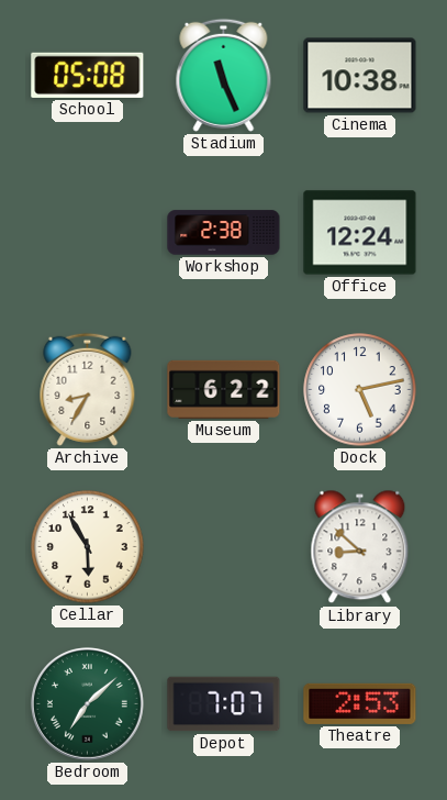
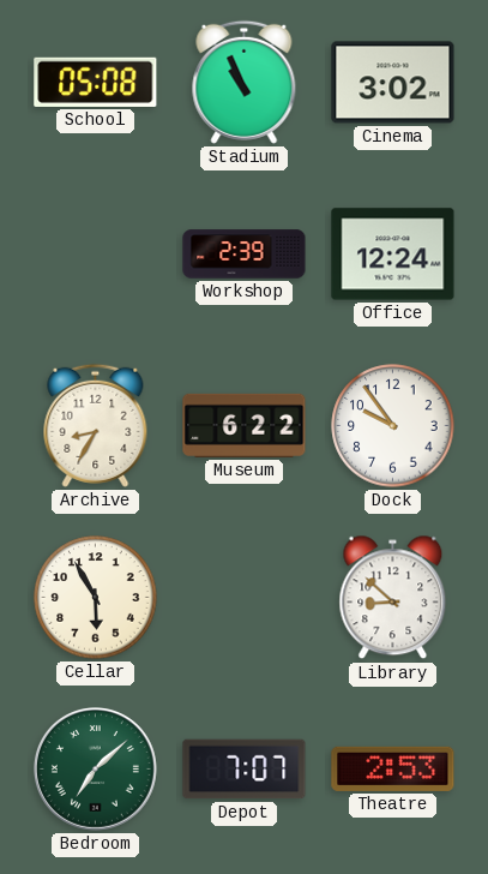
Stadium: 11:26 -> 10:56
Cinema: 10:38 -> 3:02
Workshop: 2:38 -> 2:39
Dock: 5:13 -> 9:54
